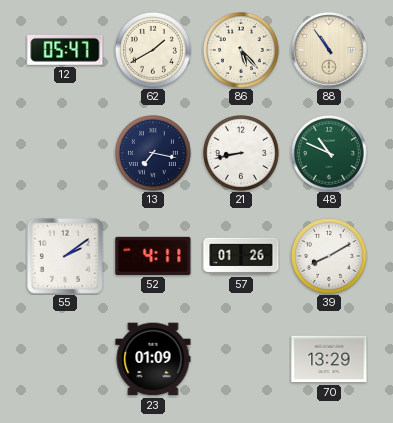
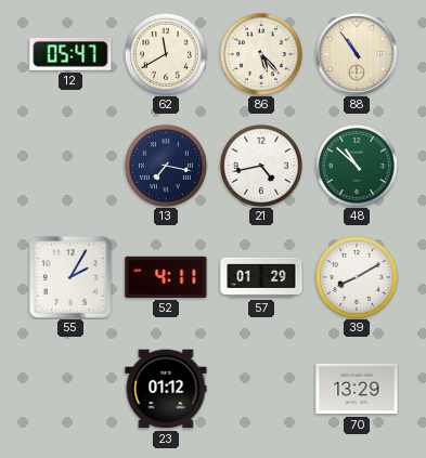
62: 1:40 -> 11:40
21: 8:43 -> 4:43
48: 10:49 -> 10:52
55: 2:09 -> 2:05
57: 01:26 -> 01:29
23: 01:09 -> 01:12
